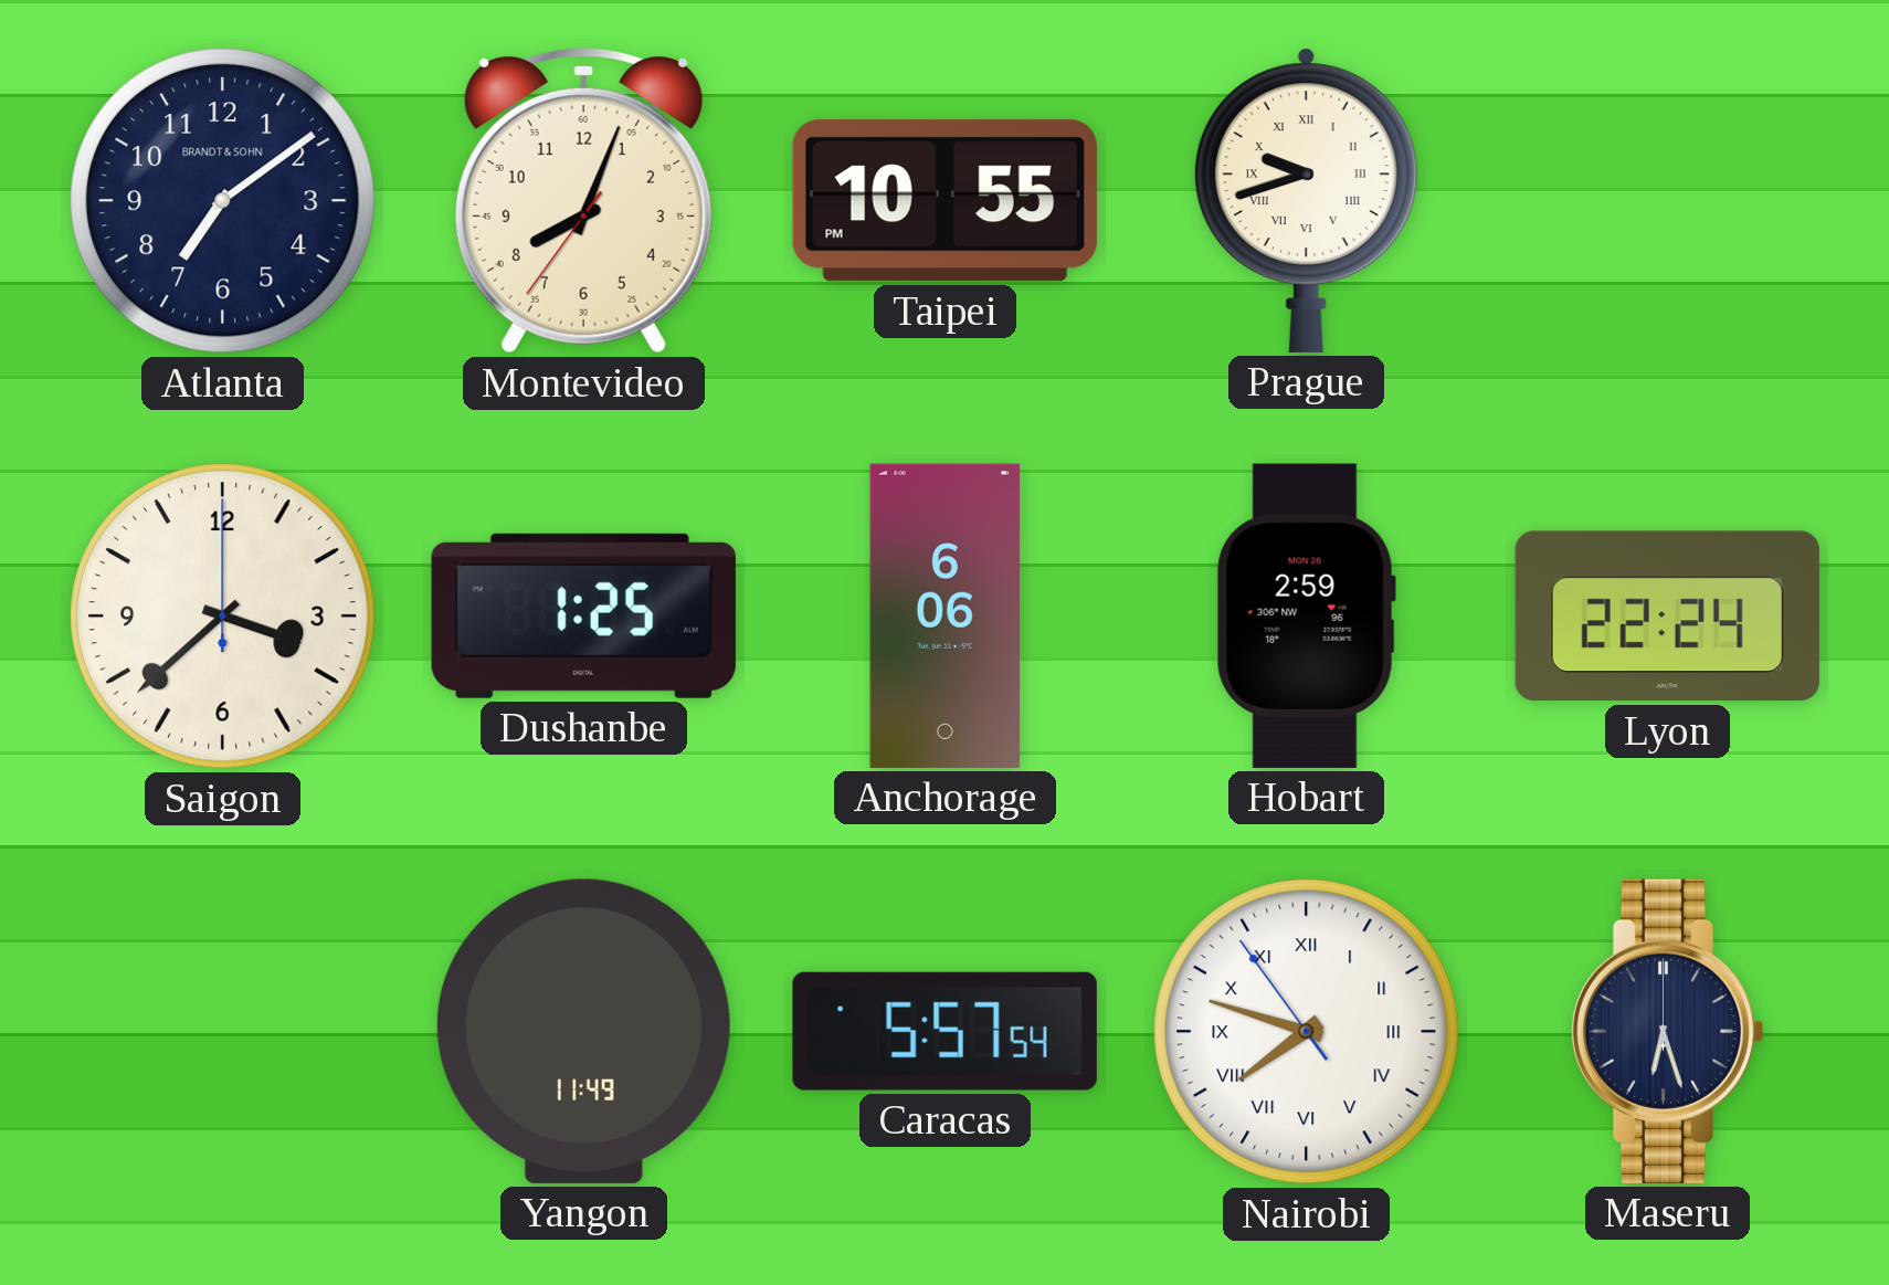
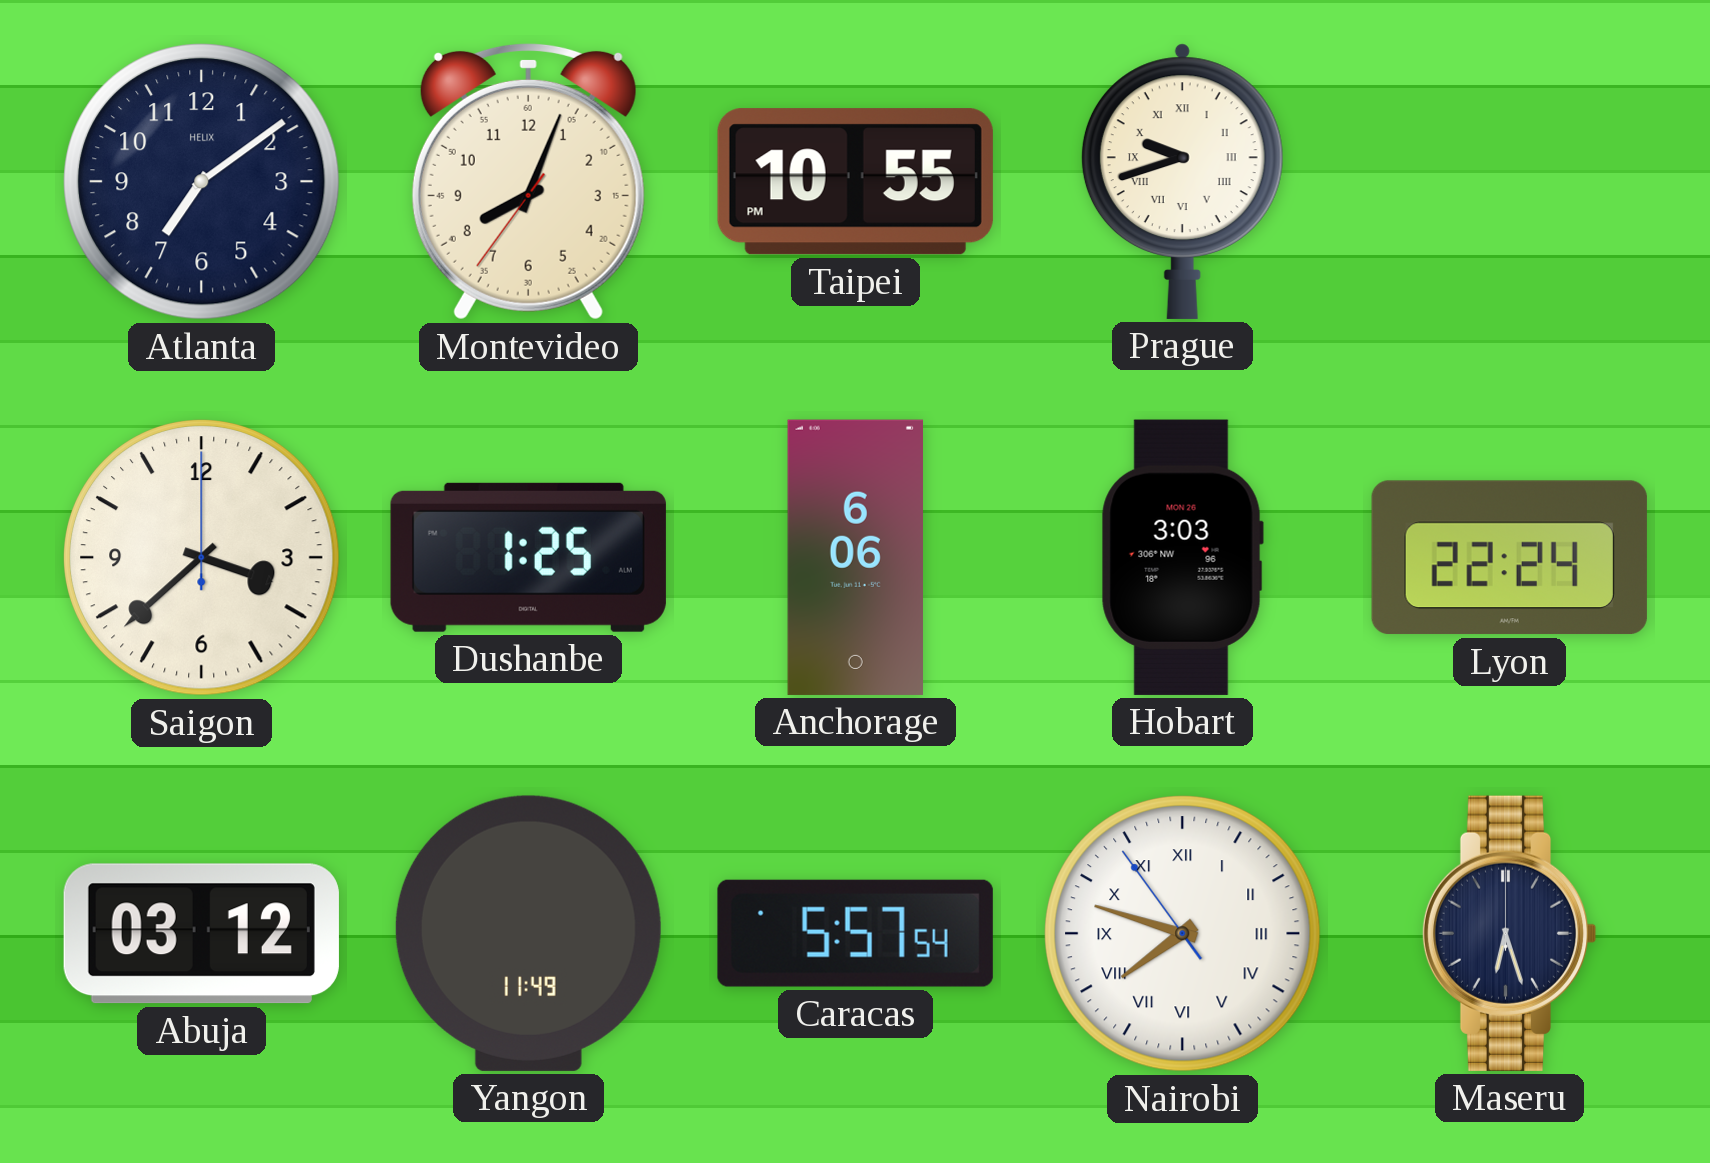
Atlanta brand: BRANDT & SOHN -> HELIX
Hobart: 2:59 -> 3:03
Abuja: none -> 03:12
